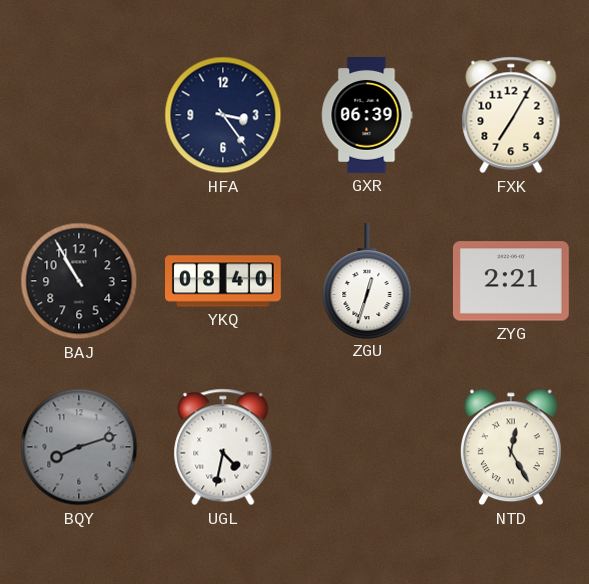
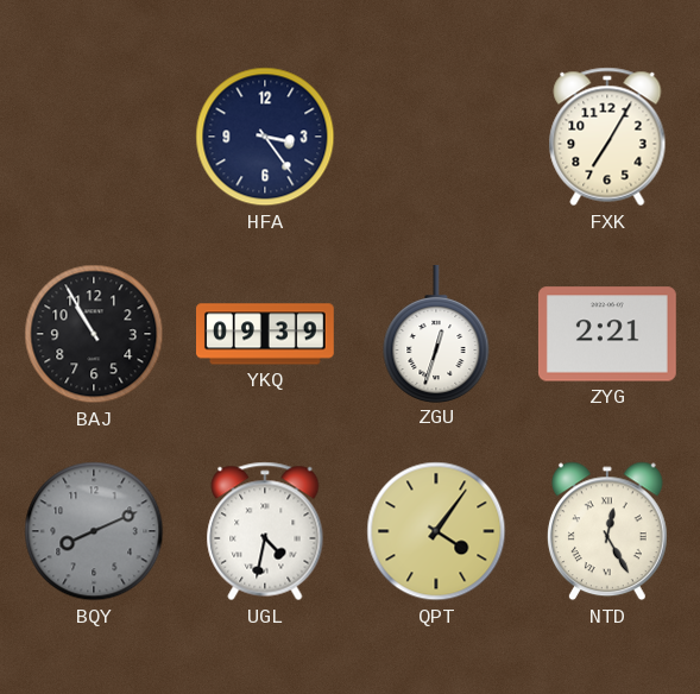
GXR: 06:39 -> none
YKQ: 08:40 -> 09:39
BQY: 8:12 -> 8:11
QPT: none -> 4:06
